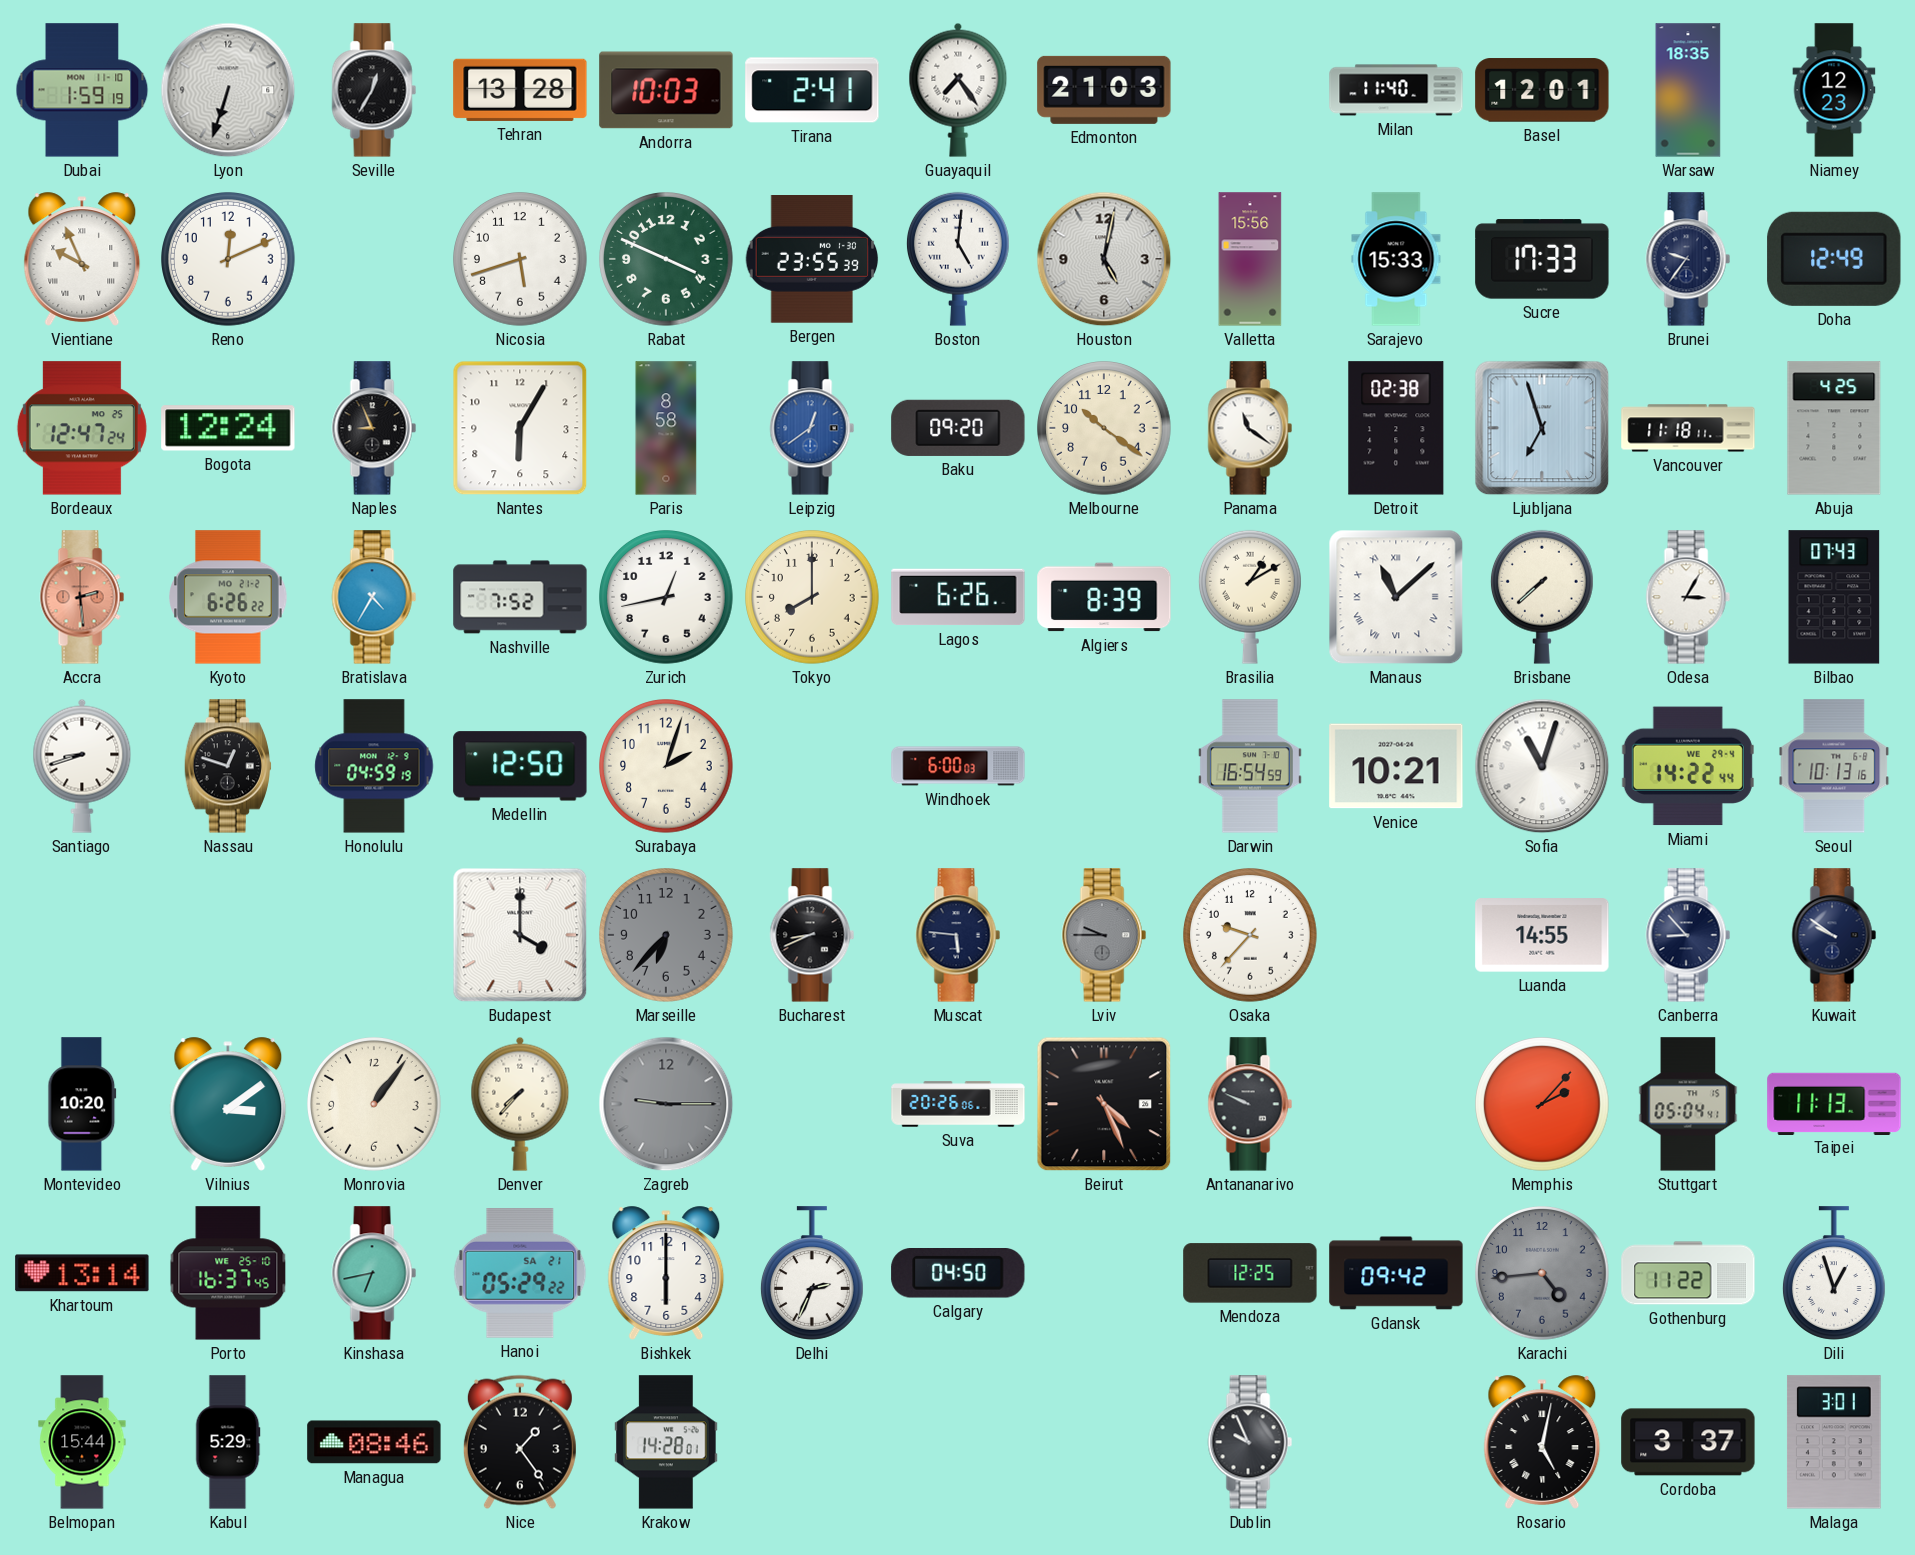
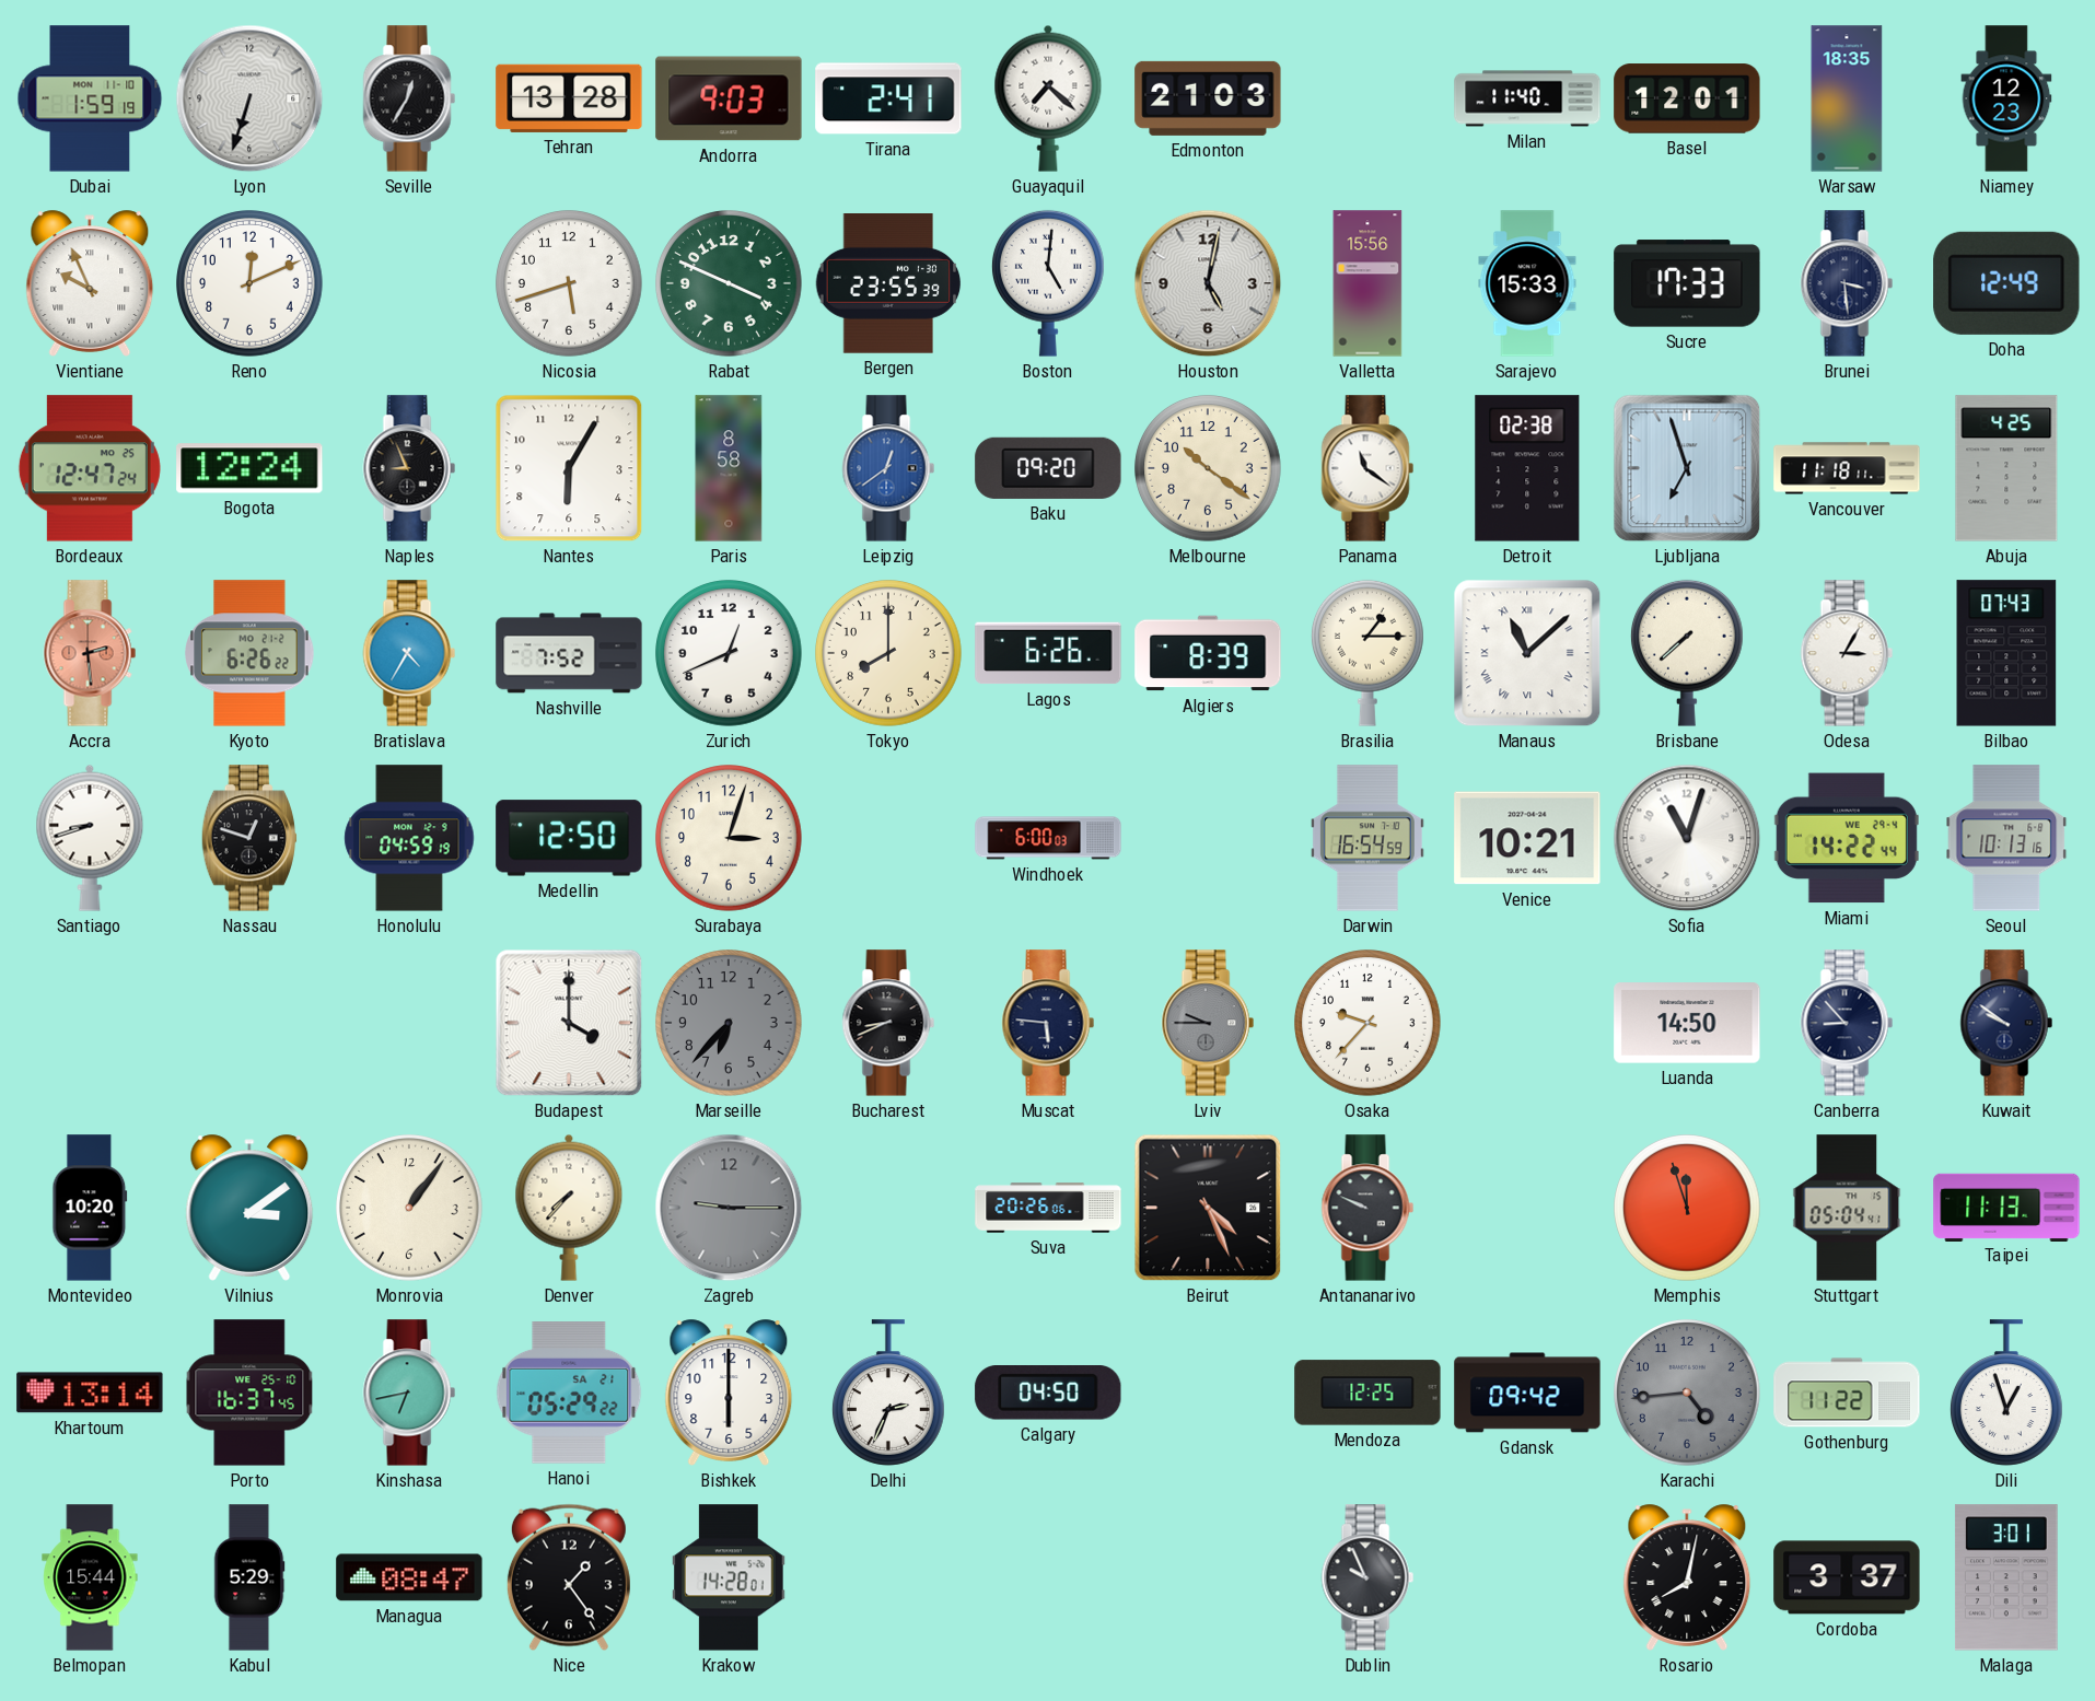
Andorra: 10:03 -> 9:03
Guayaquil: 7:24 -> 7:22
Brunei: 9:36 -> 3:29
Zurich: 12:43 -> 12:41
Brasilia: 1:10 -> 1:15
Surabaya: 2:03 -> 3:03
Luanda: 14:55 -> 14:50
Memphis: 2:07 -> 11:57
Managua: 08:46 -> 08:47
Rosario: 5:02 -> 8:02
